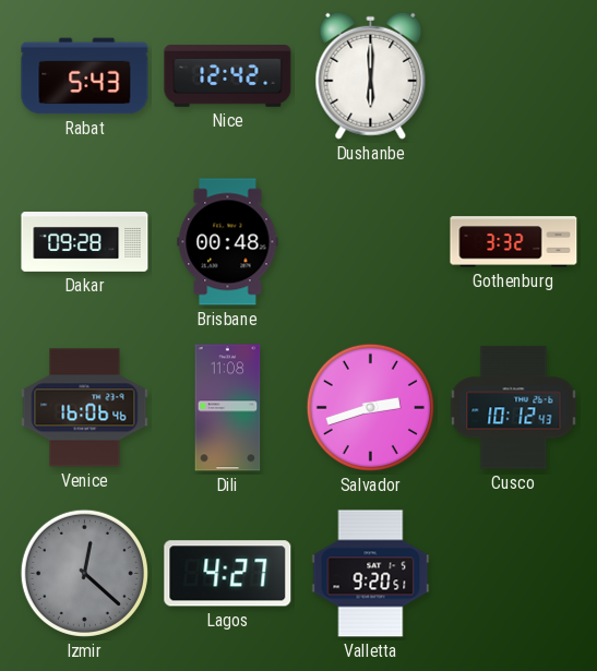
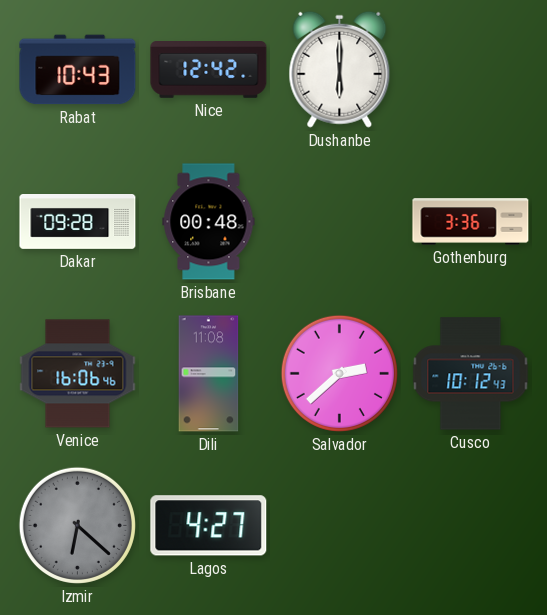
Rabat: 5:43 -> 10:43
Gothenburg: 3:32 -> 3:36
Salvador: 2:42 -> 2:38
Izmir: 12:22 -> 6:22
Valletta: 9:20 -> none
